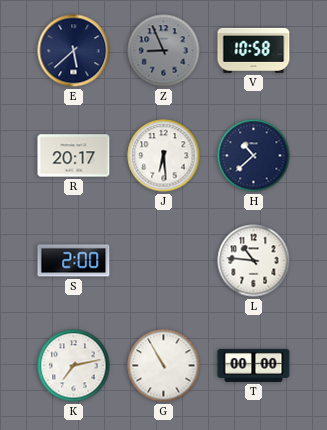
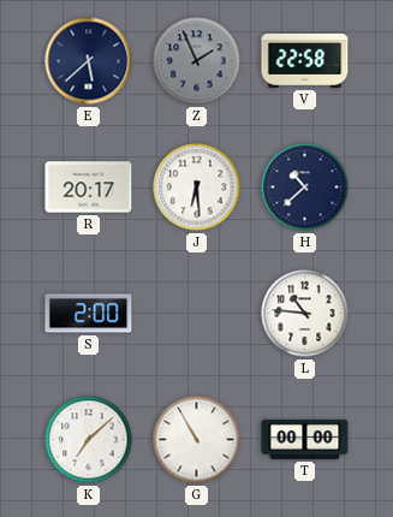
Z: 8:56 -> 1:56
V: 10:58 -> 22:58
K: 7:13 -> 7:08
